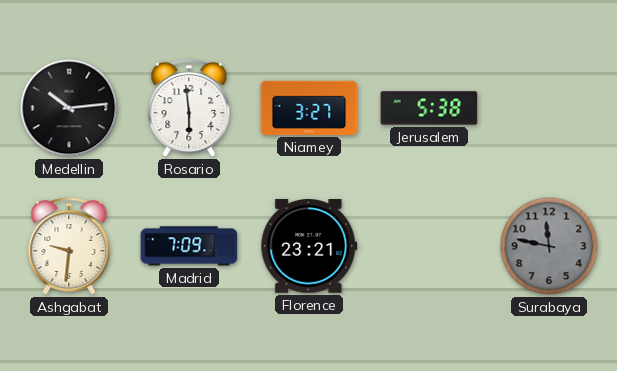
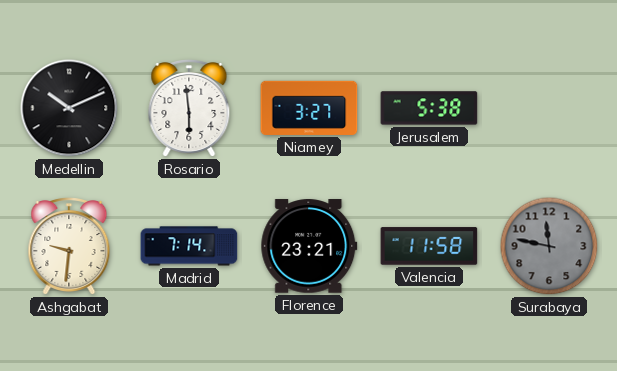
Medellin: 10:14 -> 10:11
Madrid: 7:09 -> 7:14
Valencia: none -> 11:58
